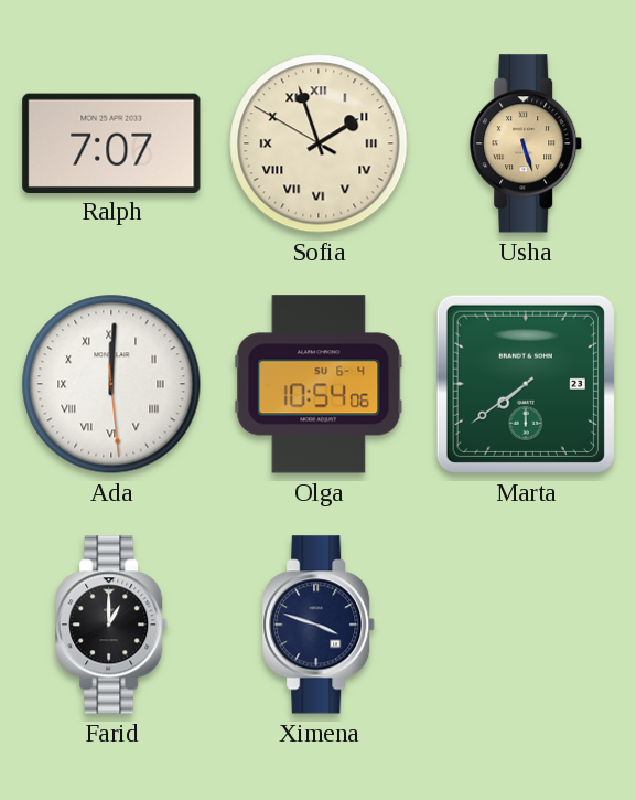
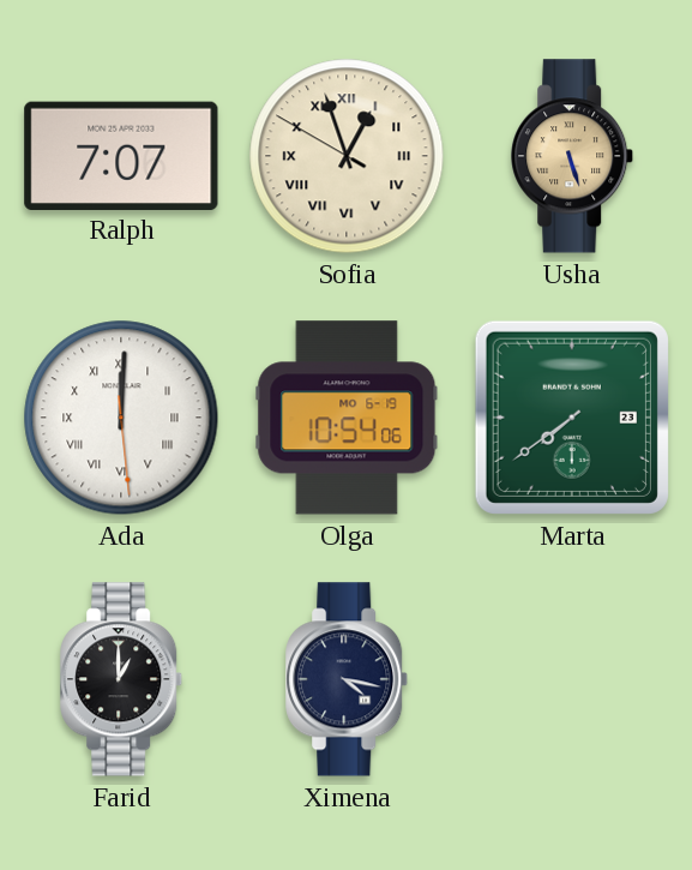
Sofia: 1:56 -> 12:56
Olga date: SU 6-4 -> MO 6-19
Ximena: 3:48 -> 4:17
